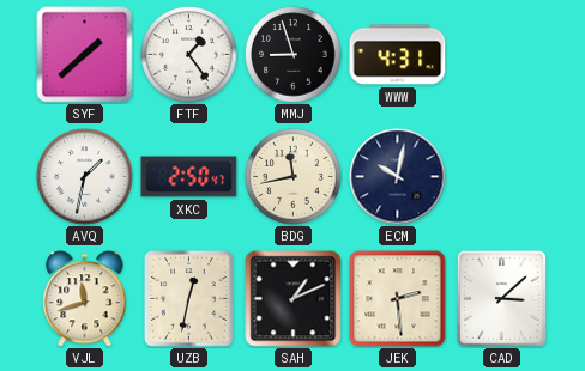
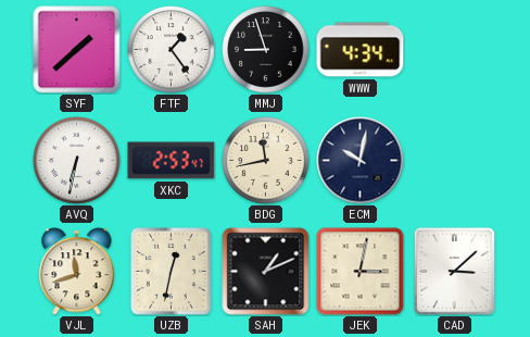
WWW: 4:31 -> 4:34
AVQ: 1:32 -> 6:32
XKC: 2:50 -> 2:53
JEK: 2:29 -> 3:02
